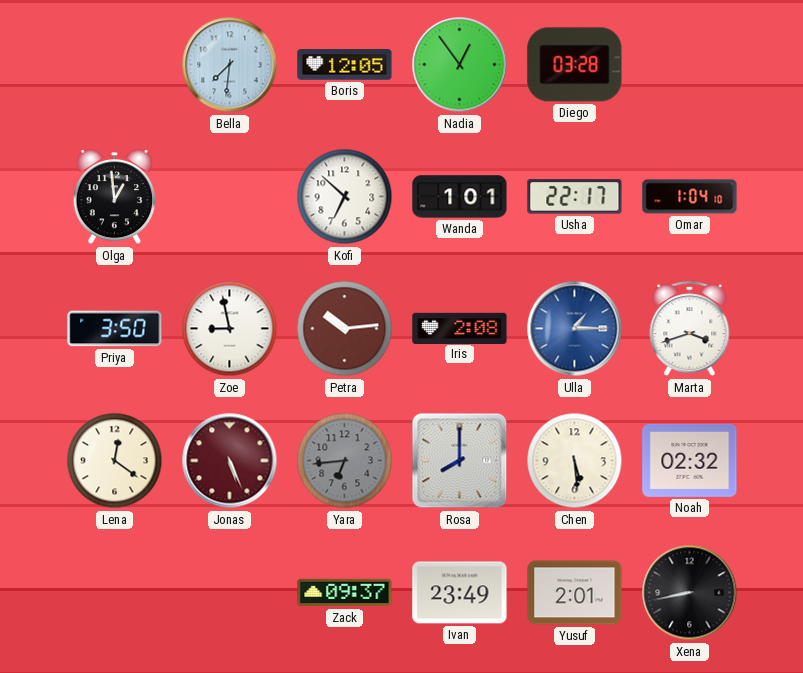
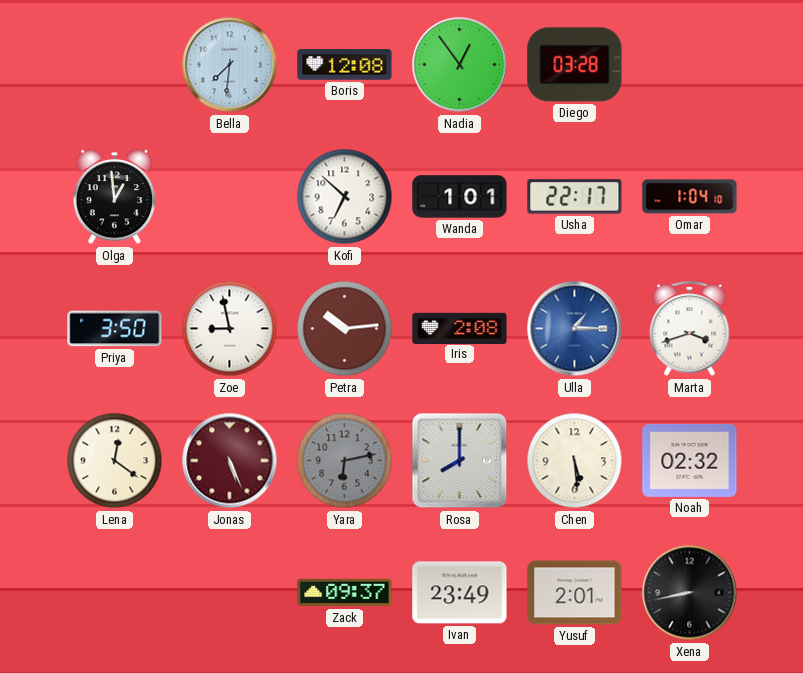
Boris: 12:05 -> 12:08
Yara: 6:44 -> 6:13
